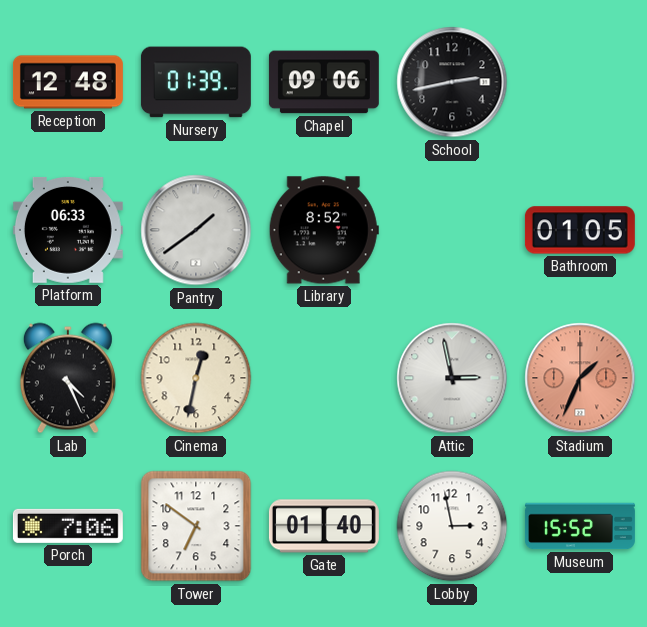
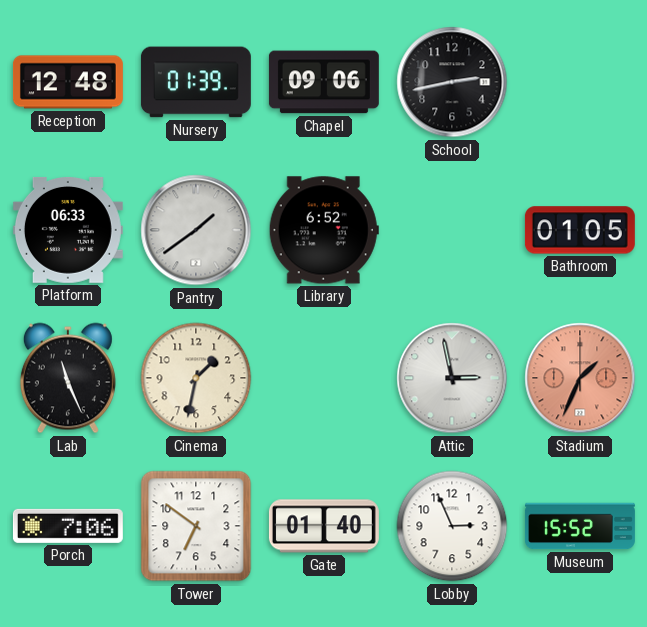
Library: 8:52 -> 6:52
Lab: 4:26 -> 11:26
Cinema: 12:32 -> 1:32
Lobby: 2:58 -> 2:56
